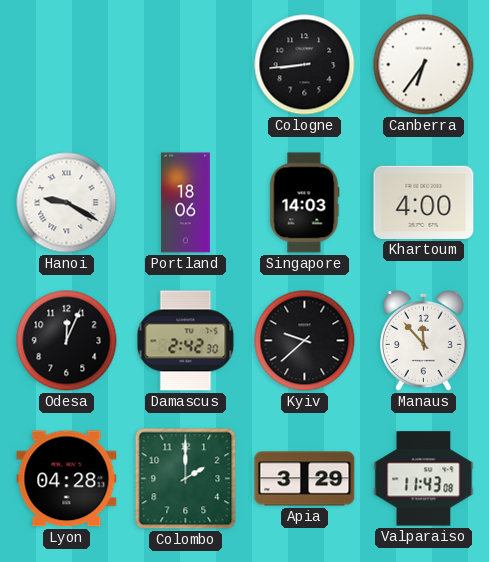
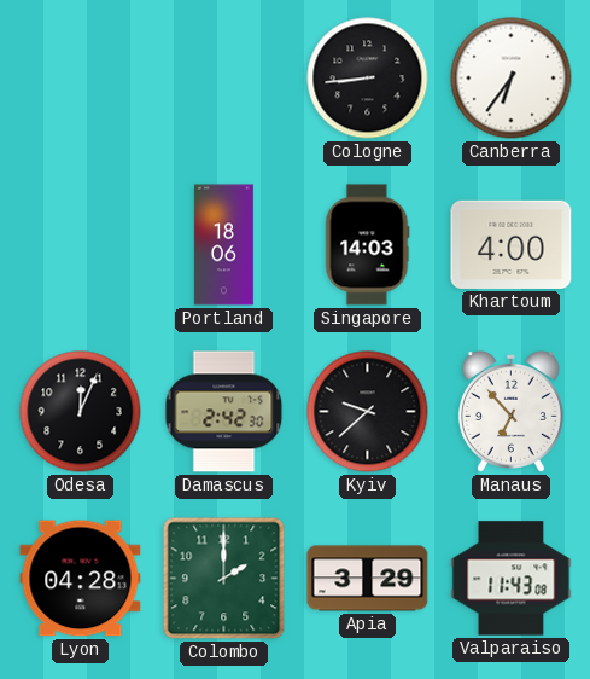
Hanoi: 9:20 -> none
Manaus: 11:53 -> 6:53
